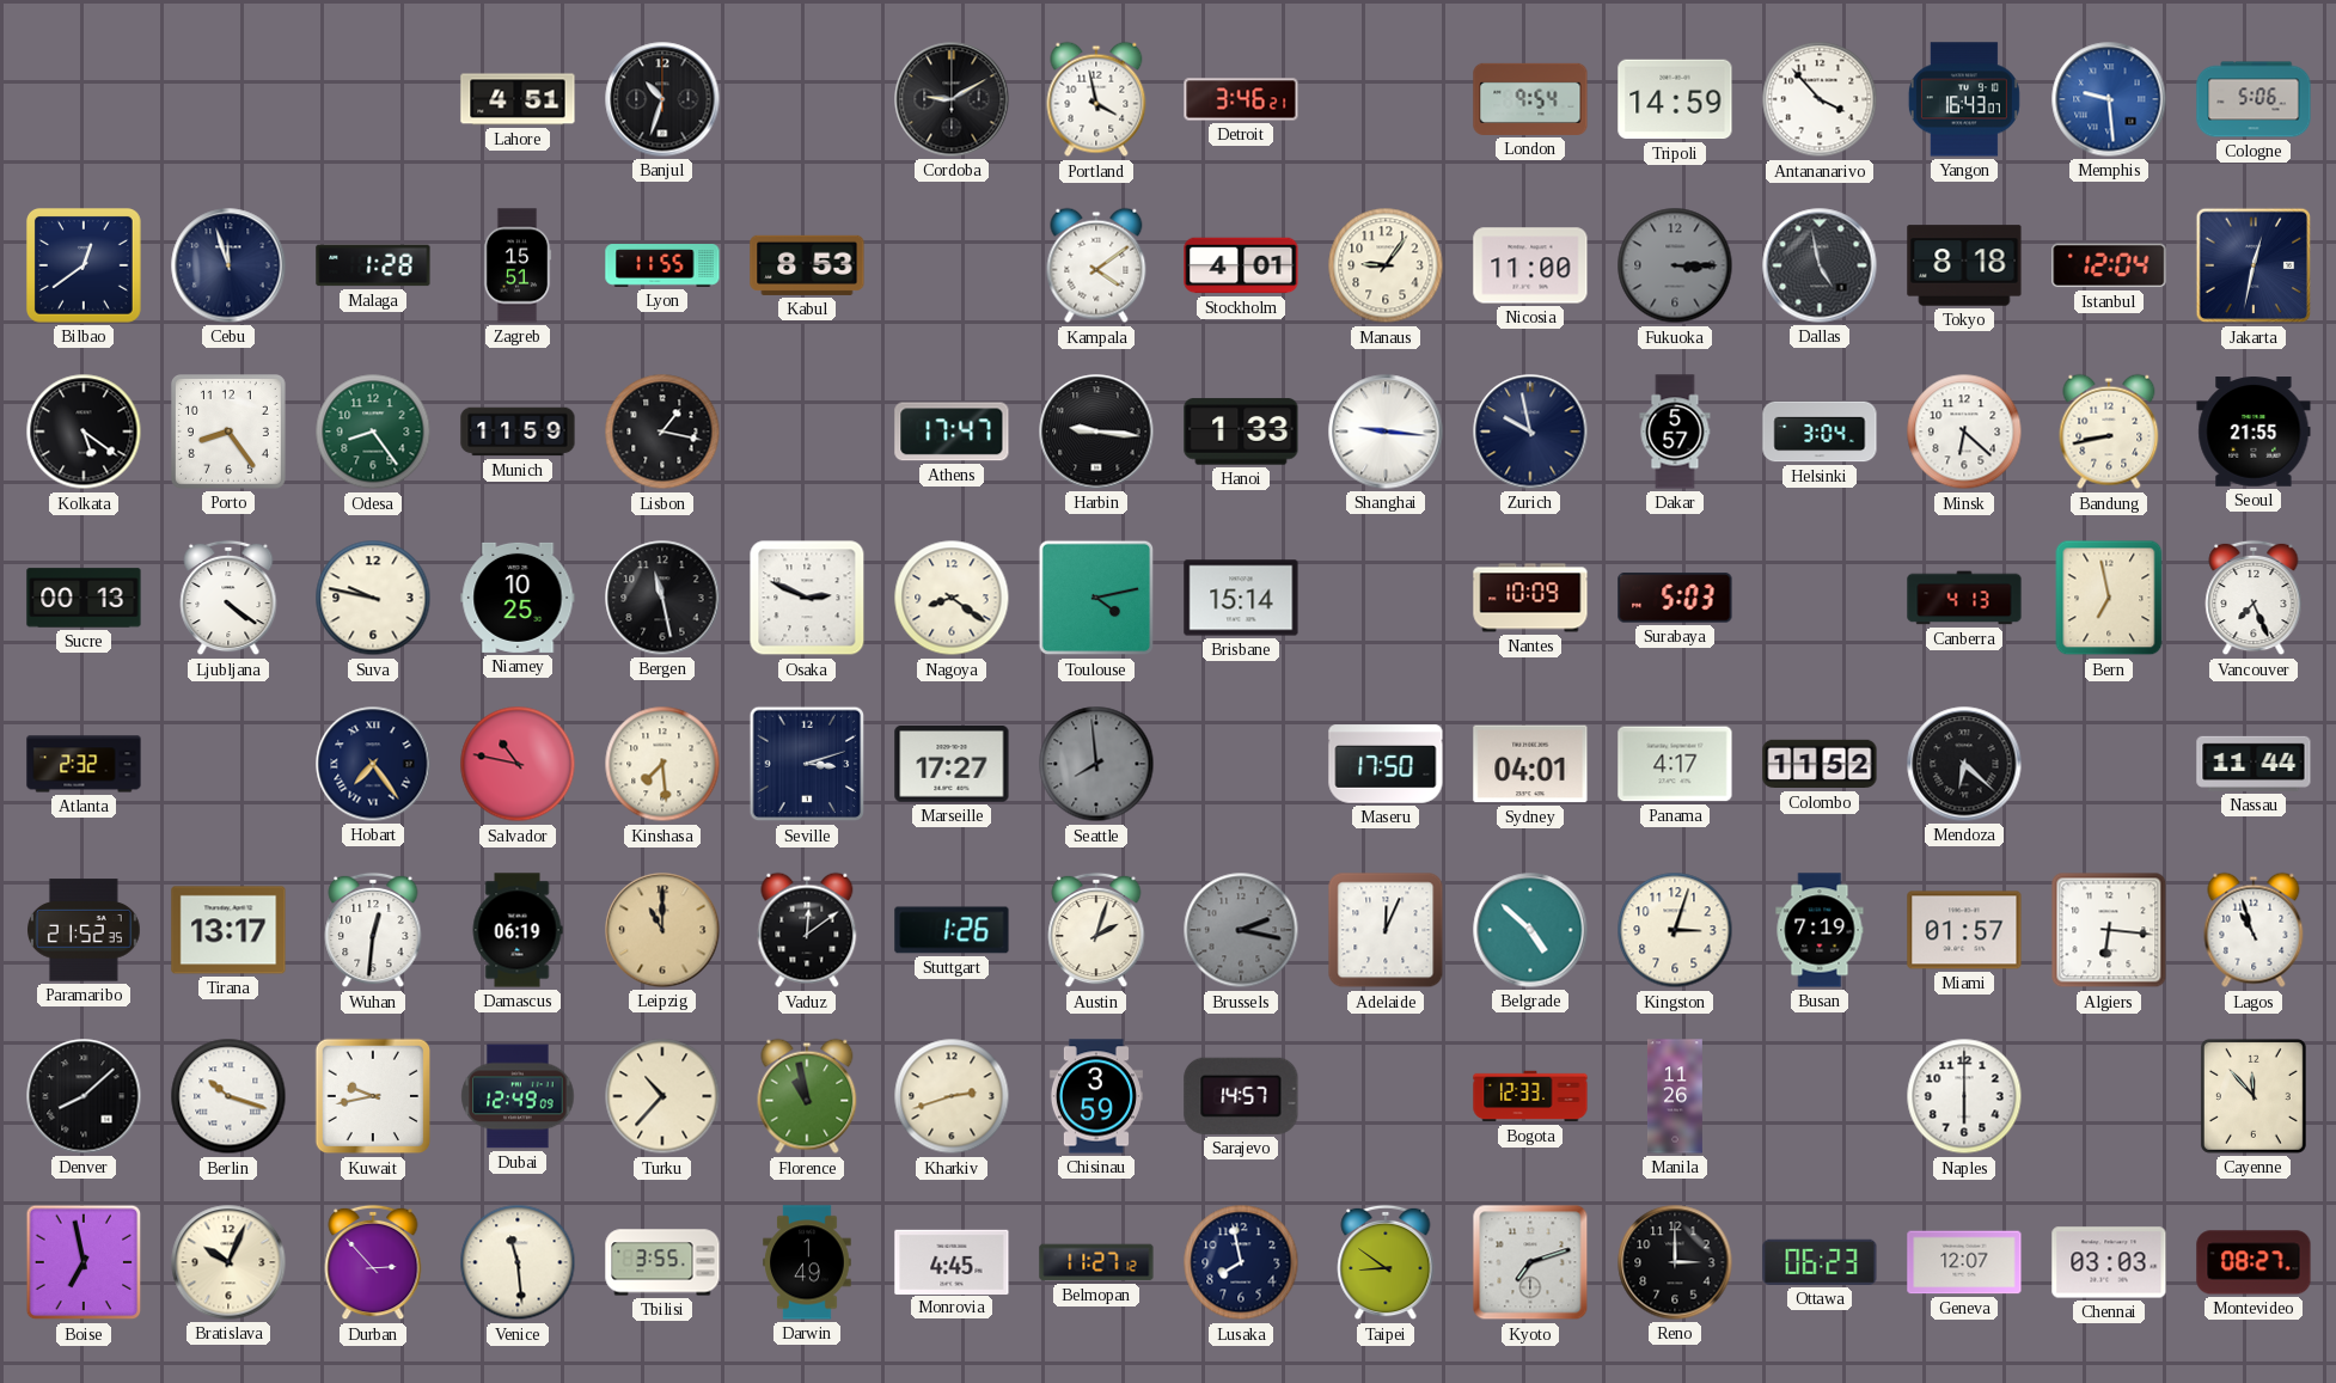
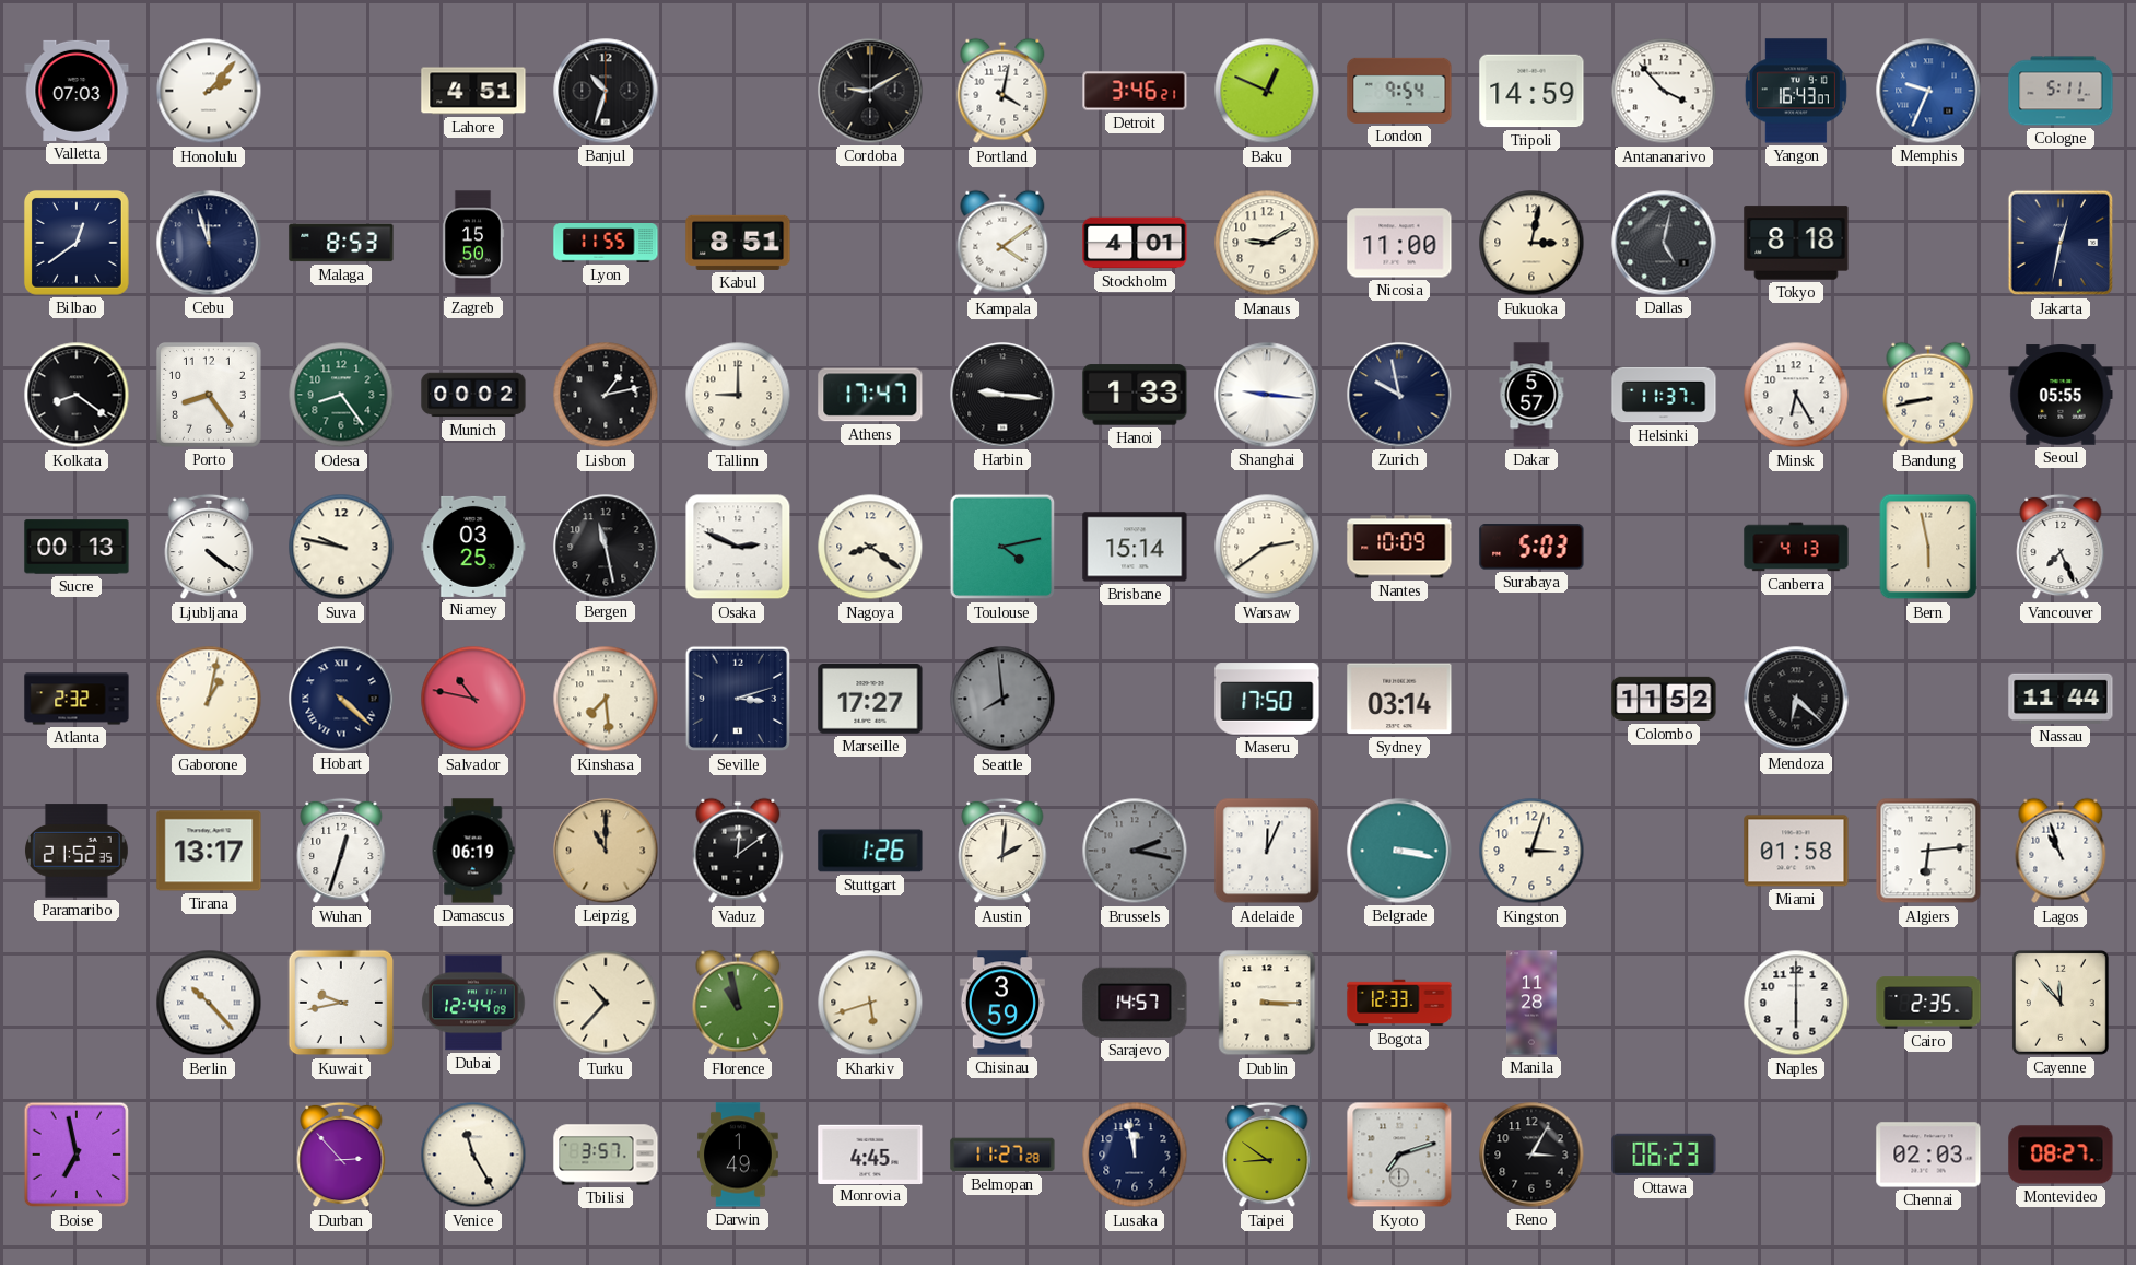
Valletta: none -> 07:03
Honolulu: none -> 2:07
Portland: 3:58 -> 4:02
Baku: none -> 12:49
Memphis: 9:29 -> 9:34
Cologne: 5:06 -> 5:11
Malaga: 1:28 -> 8:53
Zagreb: 15:51 -> 15:50
Kabul: 8:53 -> 8:51
Manaus: 9:06 -> 9:10
Fukuoka: 3:15 -> 3:02
Fukuoka dial: grey -> cream
Dallas: 4:58 -> 5:02
Istanbul: 12:04 -> none
Kolkata: 5:21 -> 8:21
Munich: 11:59 -> 00:02
Lisbon: 1:17 -> 1:13
Tallinn: none -> 9:00
Helsinki: 3:04 -> 11:37
Minsk: 6:22 -> 6:25
Seoul: 21:55 -> 05:55
Niamey: 10:25 -> 03:25
Warsaw: none -> 2:39
Bern: 6:58 -> 5:58
Gaborone: none -> 1:02
Hobart: 7:24 -> 4:22
Sydney: 04:01 -> 03:14
Panama: 4:17 -> none
Wuhan: 12:31 -> 12:33
Austin: 2:03 -> 2:01
Belgrade: 4:52 -> 3:17
Busan: 7:19 -> none
Miami: 01:57 -> 01:58
Algiers: 6:16 -> 6:14
Denver: 8:08 -> none
Berlin: 10:18 -> 10:23
Dubai: 12:49 -> 12:44
Kharkiv: 2:42 -> 5:42
Dublin: none -> 3:15
Manila: 11:26 -> 11:28
Cairo: none -> 2:35
Bratislava: 10:04 -> none
Venice: 11:29 -> 11:25
Tbilisi: 3:55 -> 3:57
Belmopan: 11:27:12 -> 11:27:28
Lusaka: 7:58 -> 11:58
Reno: 3:00 -> 3:05
Geneva: 12:07 -> none
Chennai: 03:03 -> 02:03
